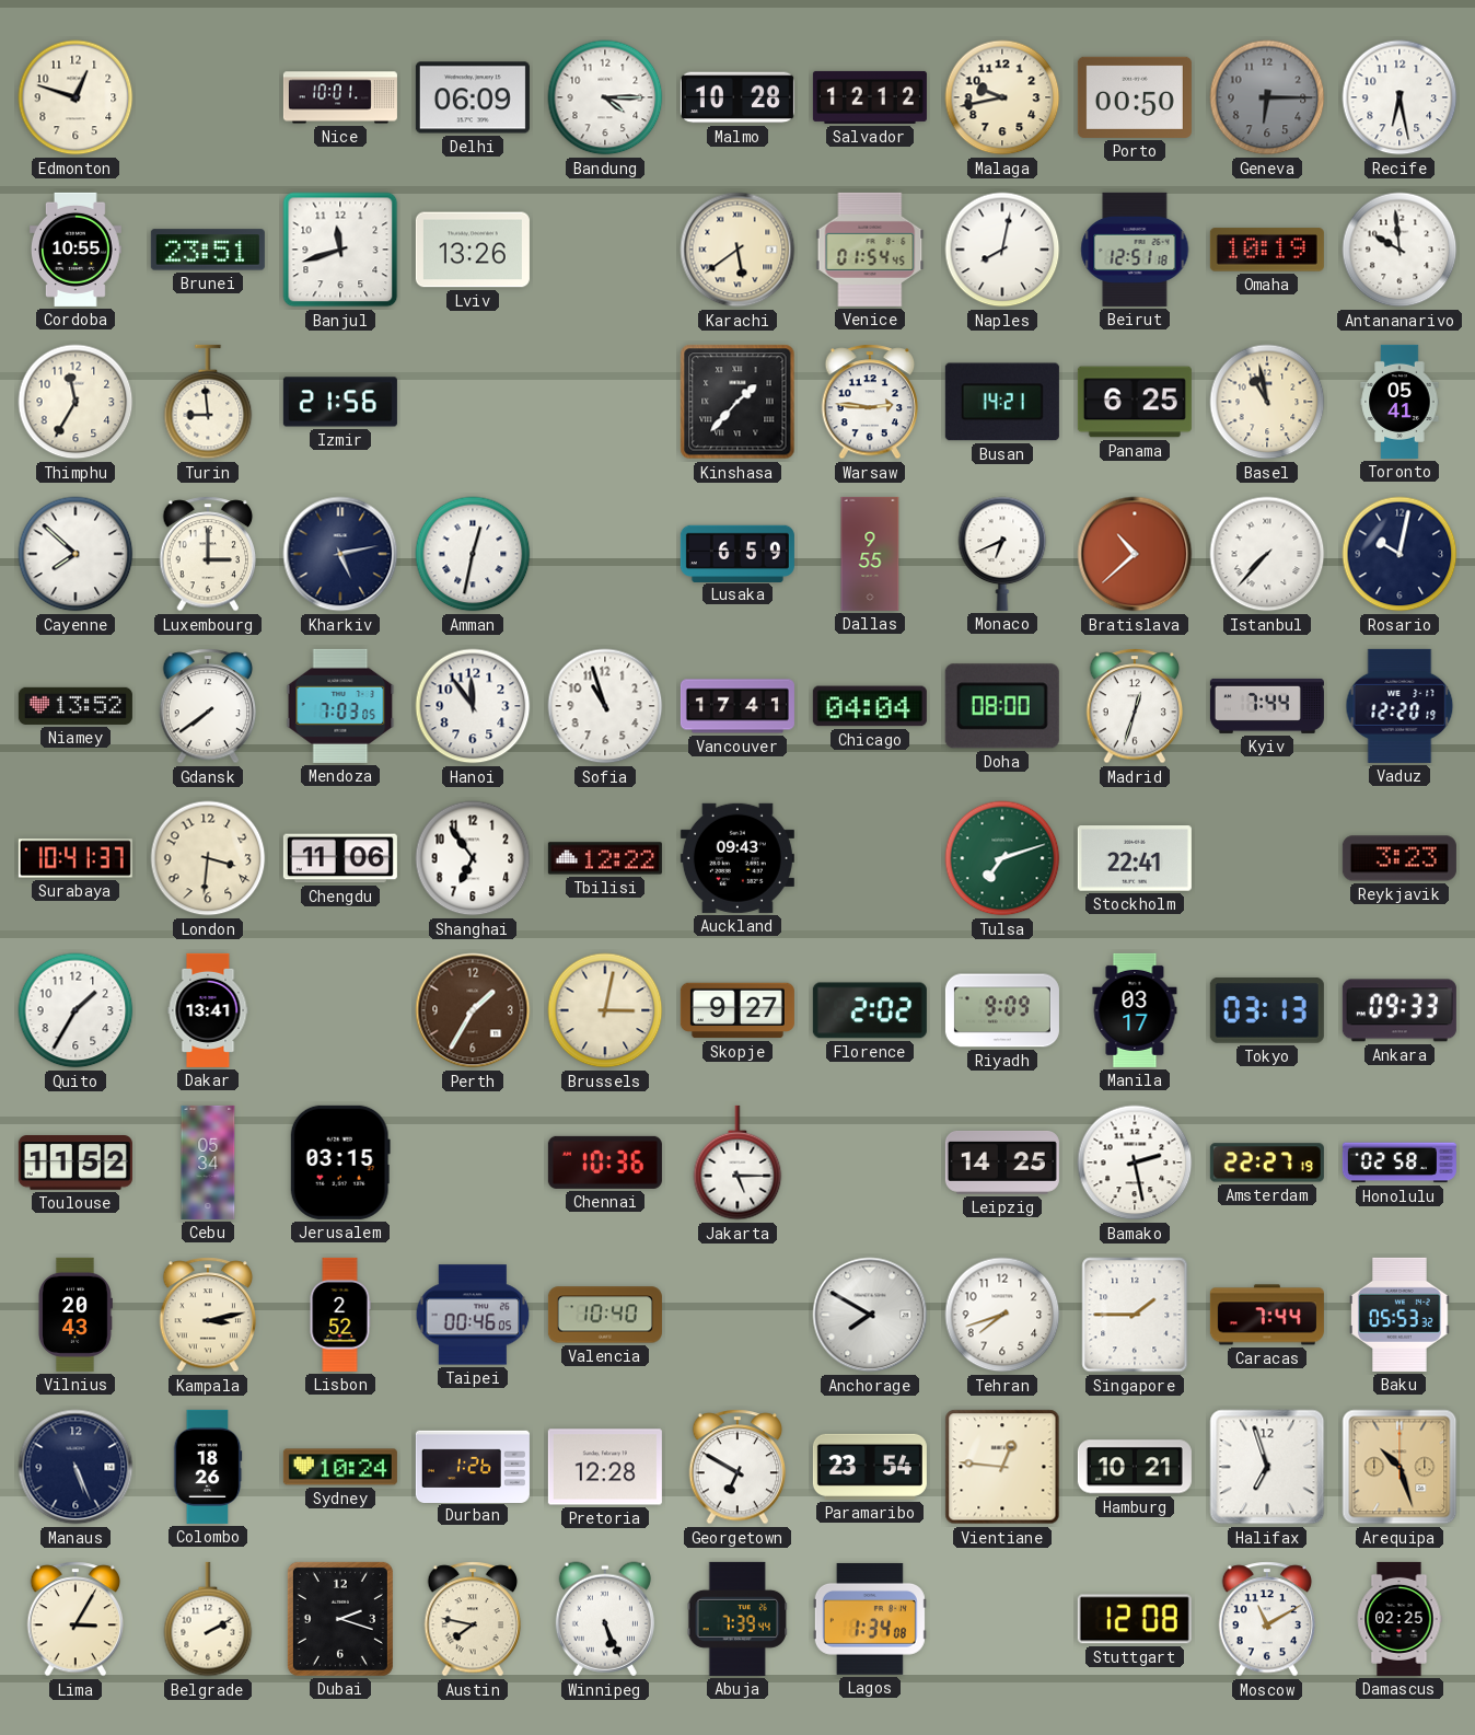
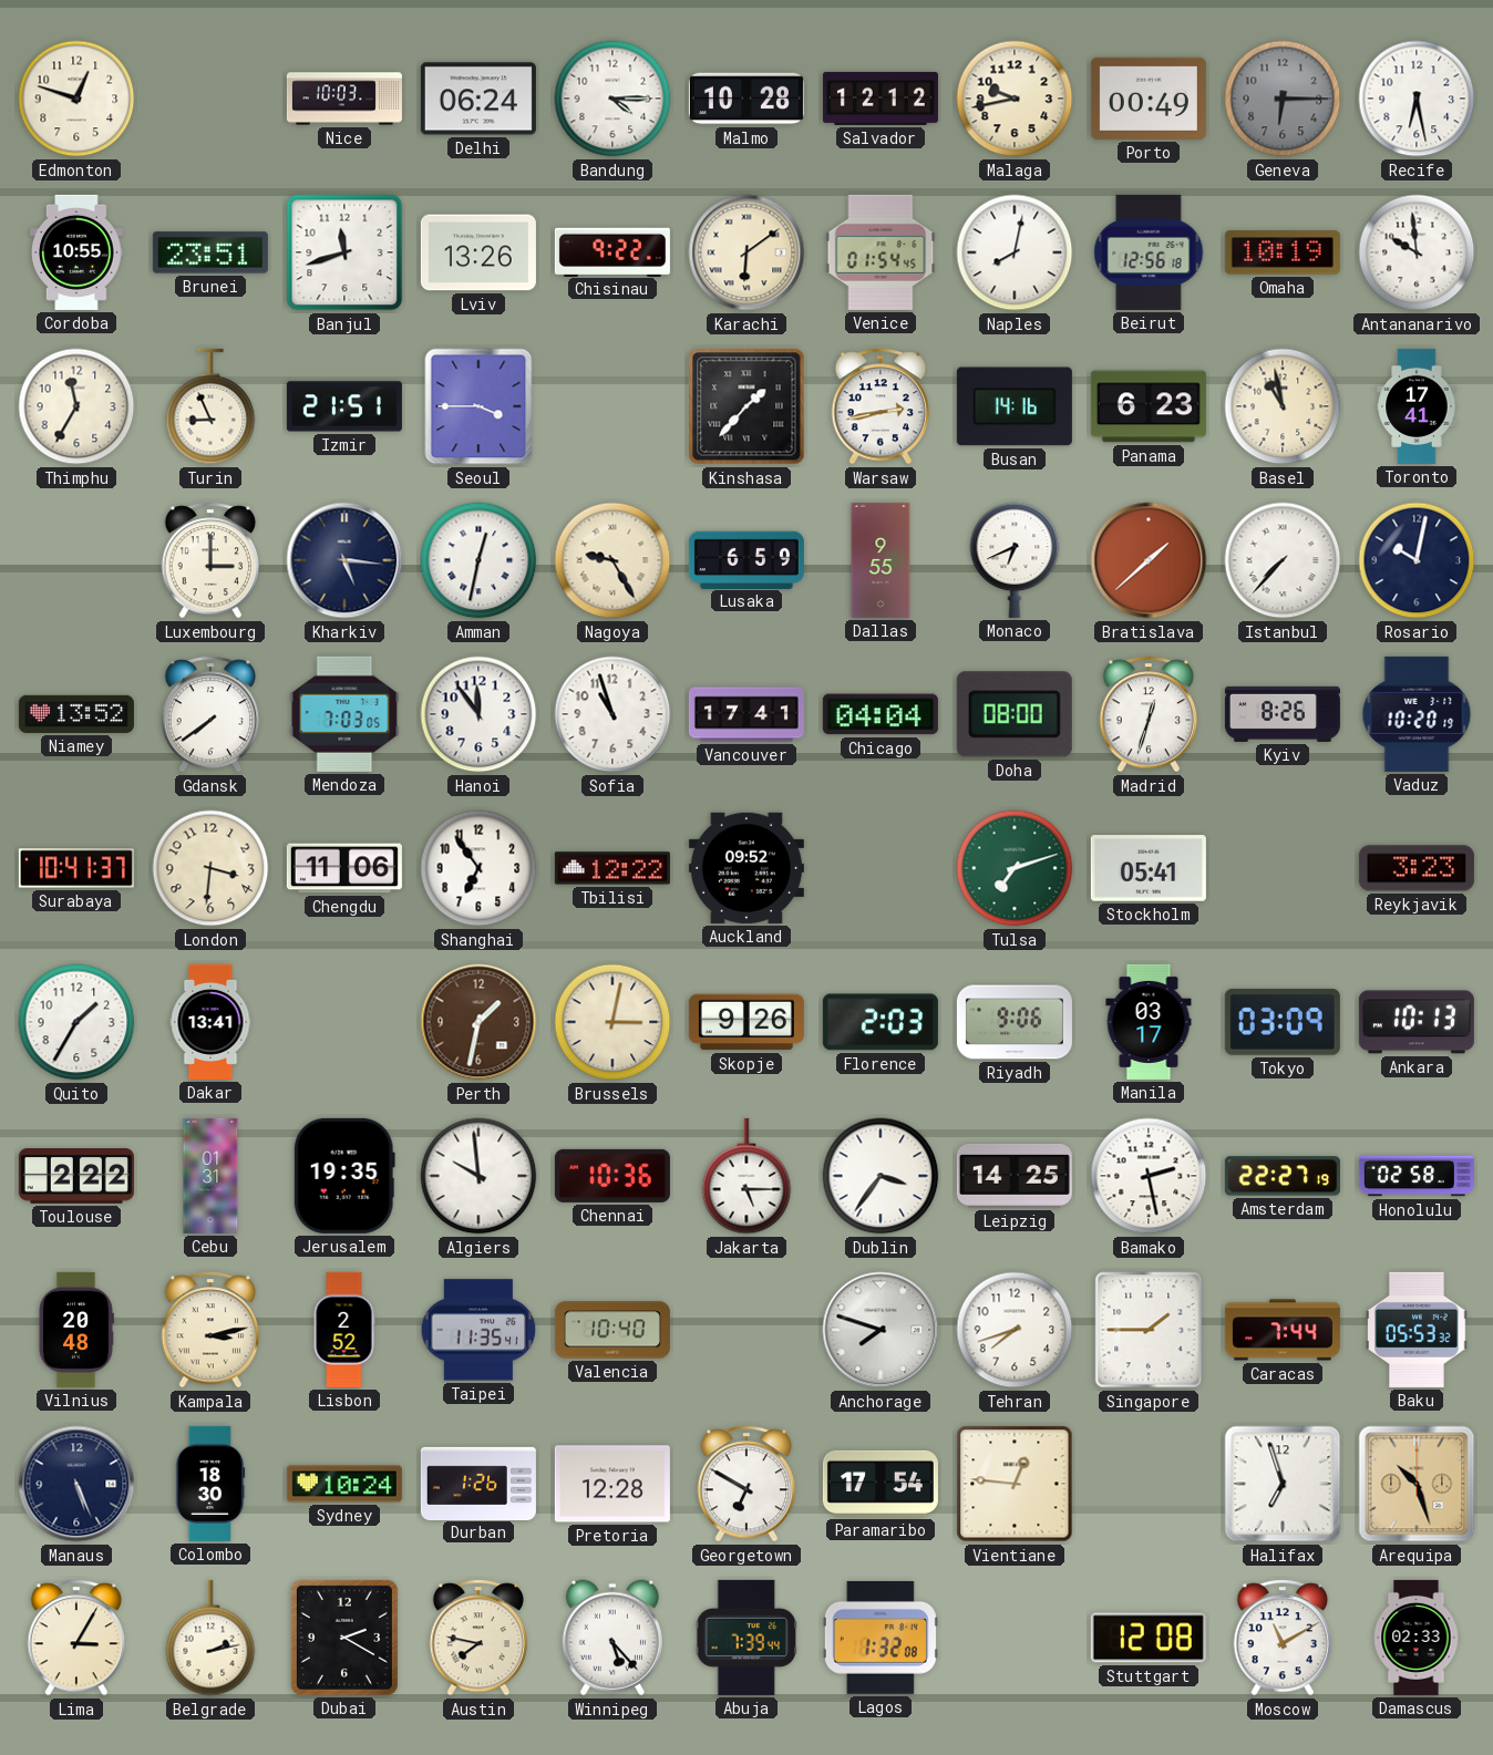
Nice: 10:01 -> 10:03
Delhi: 06:09 -> 06:24
Porto: 00:50 -> 00:49
Chisinau: none -> 9:22
Karachi: 5:39 -> 6:09
Beirut: 12:51 -> 12:56
Turin: 8:59 -> 8:56
Izmir: 21:56 -> 21:51
Seoul: none -> 3:45
Warsaw: 2:46 -> 2:43
Busan: 14:21 -> 14:16
Panama: 6:25 -> 6:23
Toronto: 05:41 -> 17:41
Cayenne: 7:52 -> none
Kharkiv: 5:13 -> 5:16
Nagoya: none -> 9:25
Bratislava: 10:38 -> 1:38
Kyiv: 7:44 -> 8:26
Vaduz: 12:20 -> 10:20
Auckland: 09:43 -> 09:52
Stockholm: 22:41 -> 05:41
Perth: 1:35 -> 1:32
Skopje: 9:27 -> 9:26
Florence: 2:02 -> 2:03
Riyadh: 9:09 -> 9:06
Tokyo: 03:13 -> 03:09
Ankara: 09:33 -> 10:13
Toulouse: 11:52 -> 2:22
Cebu: 05:34 -> 01:31
Jerusalem: 03:15 -> 19:35
Algiers: none -> 9:59
Dublin: none -> 3:36
Vilnius: 20:43 -> 20:48
Taipei: 00:46 -> 11:35
Anchorage: 7:50 -> 7:48
Colombo: 18:26 -> 18:30
Paramaribo: 23:54 -> 17:54
Hamburg: 10:21 -> none
Belgrade: 2:10 -> 2:13
Dubai: 2:18 -> 2:20
Winnipeg: 5:26 -> 5:23
Lagos: 1:34 -> 1:32
Damascus: 02:25 -> 02:33
